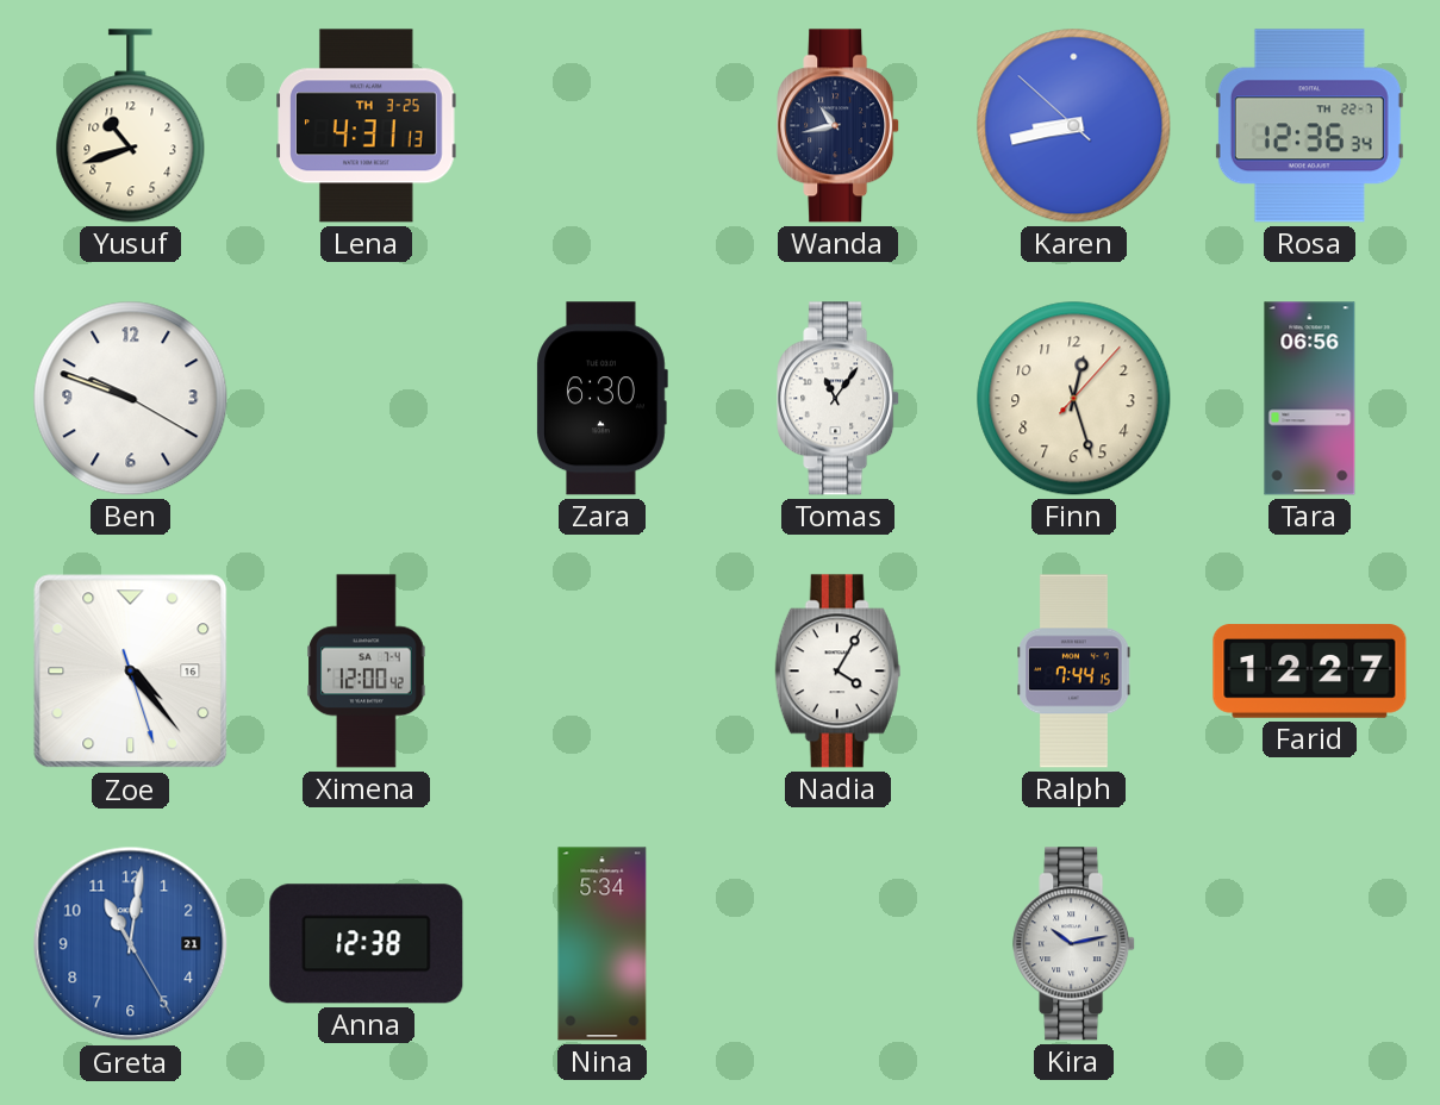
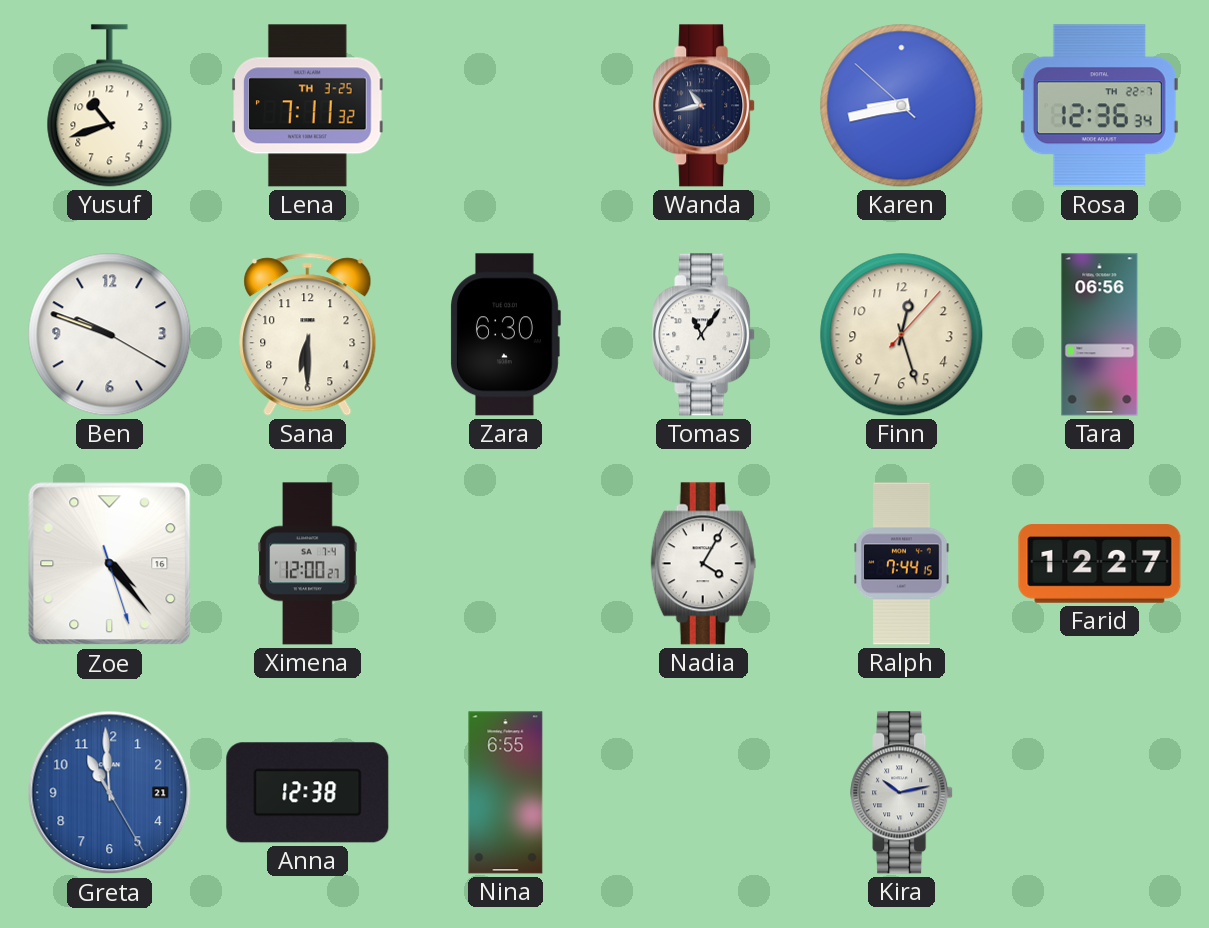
Lena: 4:31 -> 7:11
Sana: none -> 6:30
Ximena: 12:00:42 -> 12:00:27
Greta: 11:01 -> 10:59
Nina: 5:34 -> 6:55
